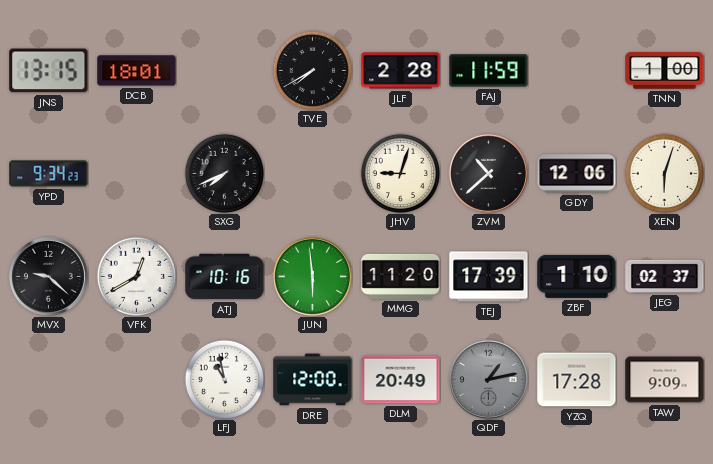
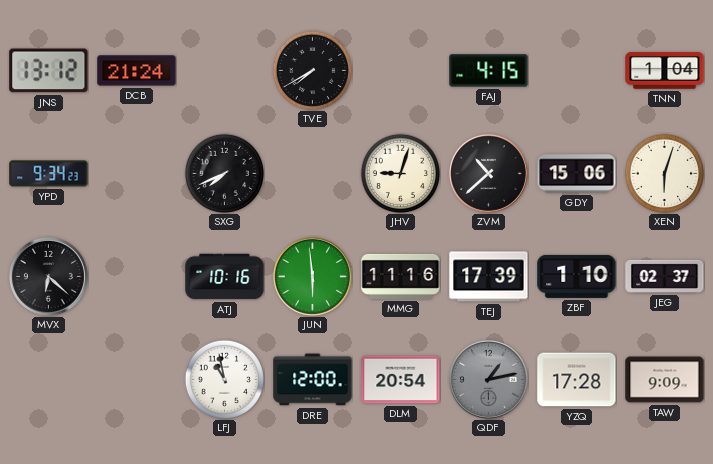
JNS: 13:15 -> 13:12
DCB: 18:01 -> 21:24
JLF: 2:28 -> none
FAJ: 11:59 -> 4:15
TNN: 1:00 -> 1:04
GDY: 12:06 -> 15:06
MVX: 9:22 -> 6:22
VFK: 12:40 -> none
MMG: 11:20 -> 11:16
DLM: 20:49 -> 20:54
